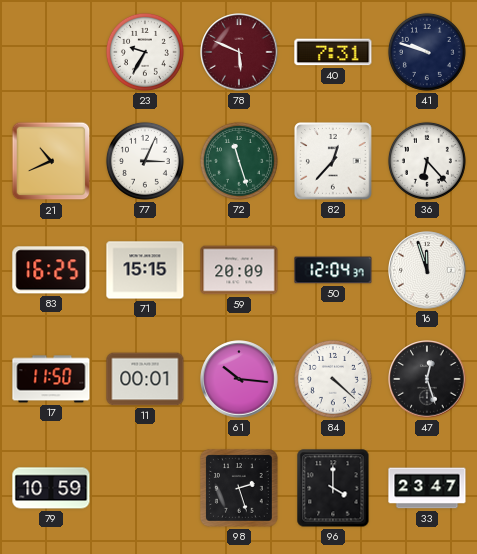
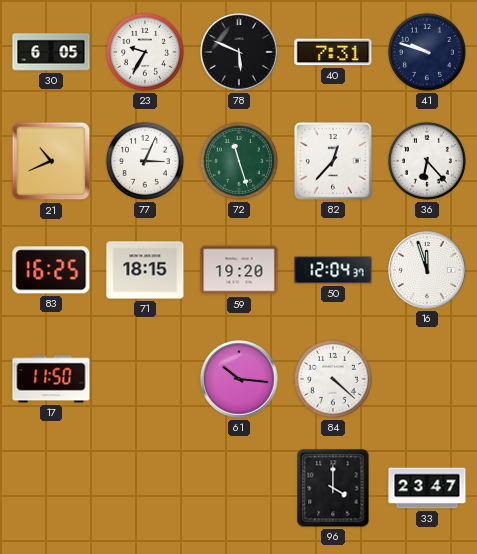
30: none -> 6:05
78 dial: burgundy -> black
71: 15:15 -> 18:15
59: 20:09 -> 19:20
11: 00:01 -> none
47: 12:27 -> none
79: 10:59 -> none
98: 2:27 -> none
